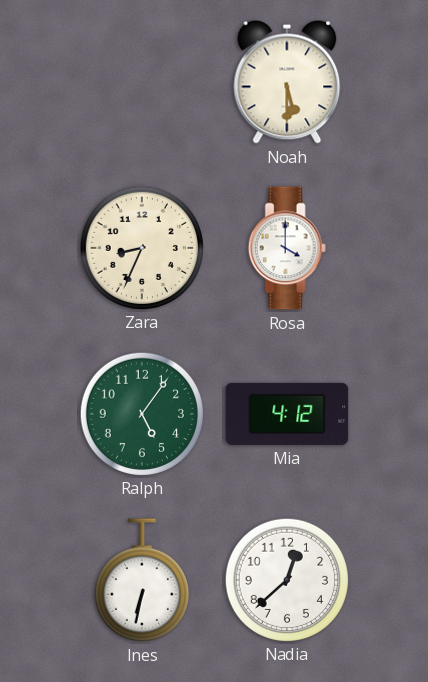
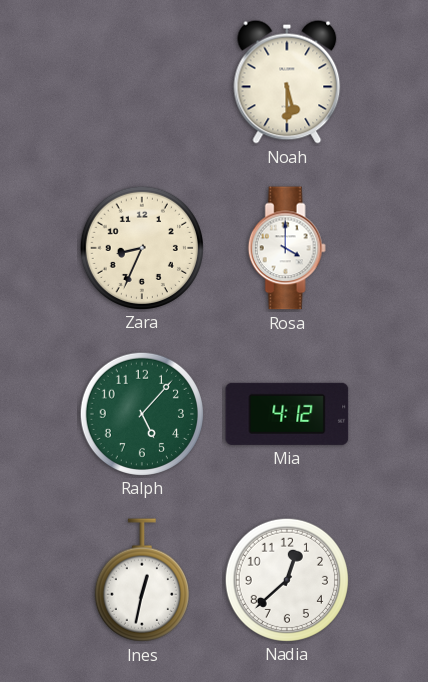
Ralph: 5:06 -> 5:07
Ines: 6:32 -> 12:32
